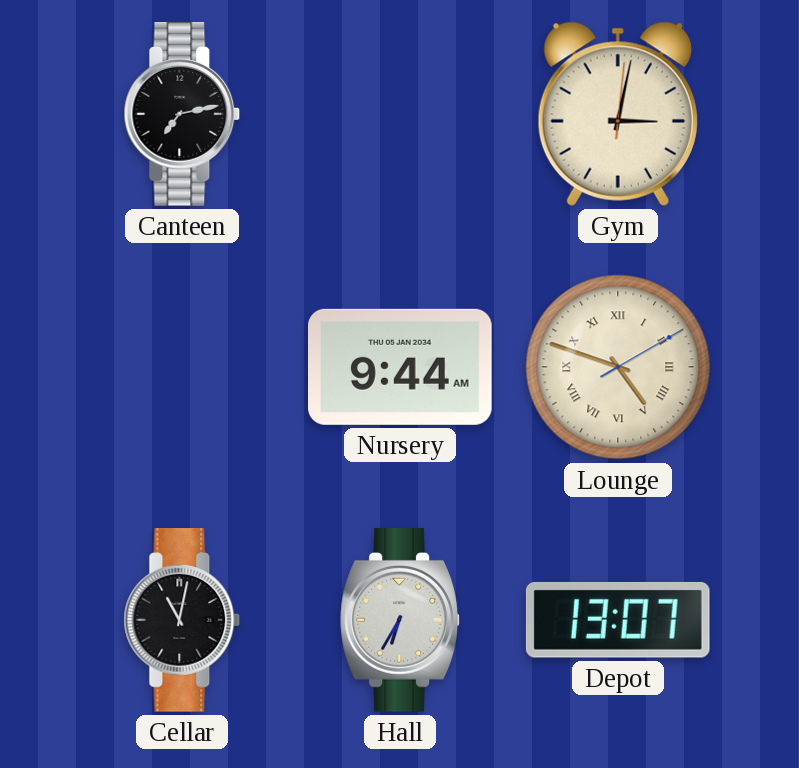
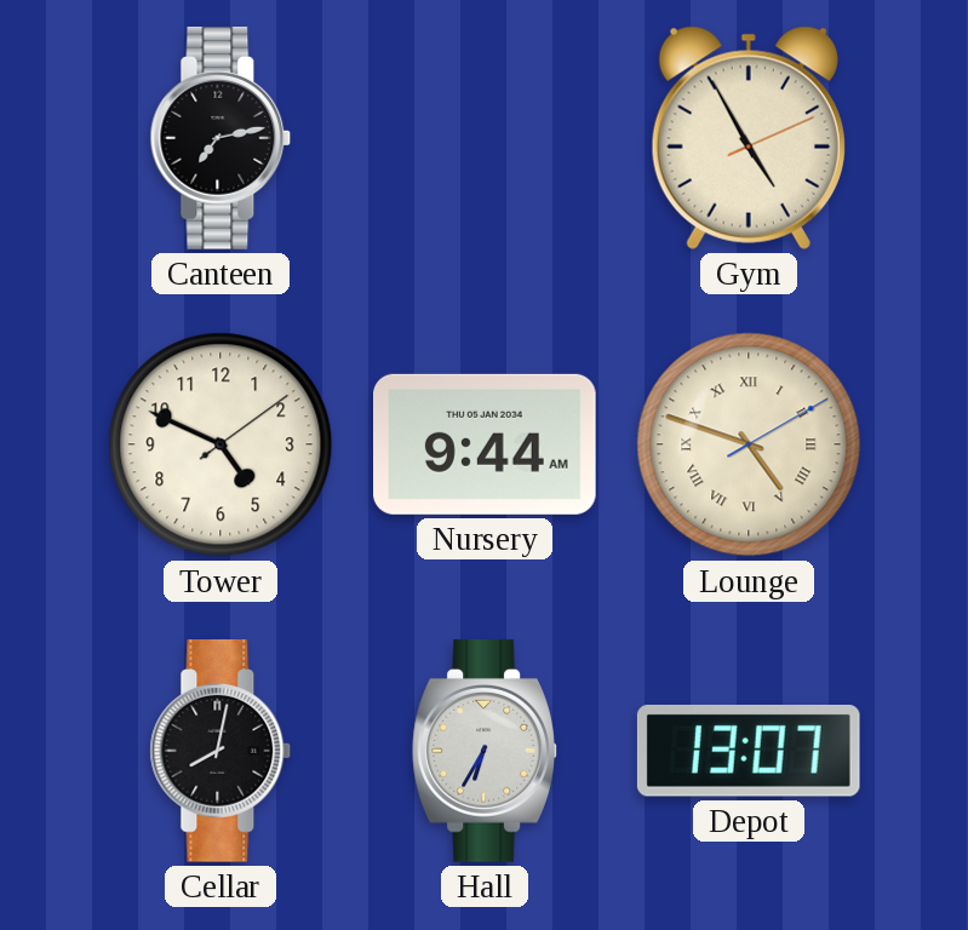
Gym: 3:02 -> 4:55
Tower: none -> 4:49
Cellar: 11:02 -> 8:02
